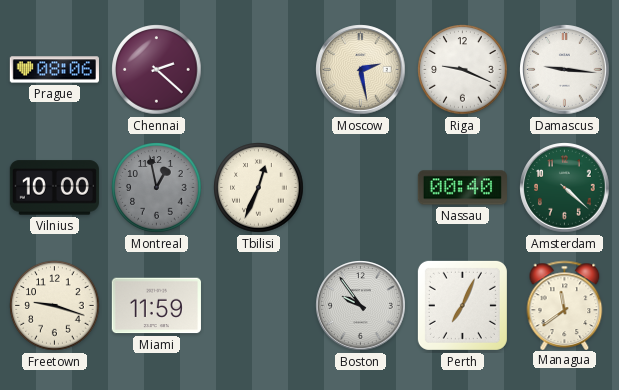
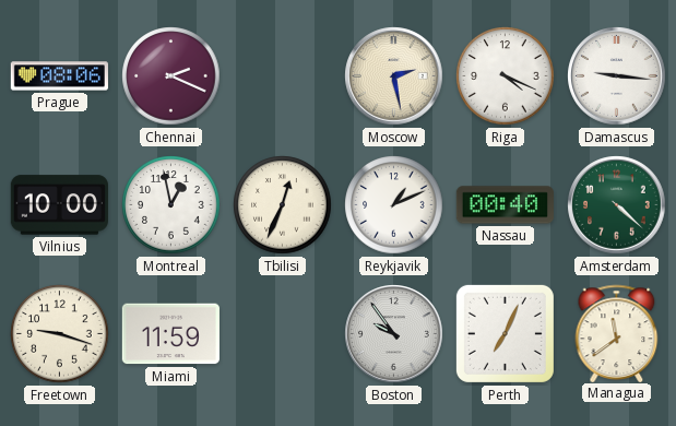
Chennai: 2:22 -> 2:19
Riga: 9:19 -> 4:19
Montreal dial: grey -> white
Reykjavik: none -> 1:11
